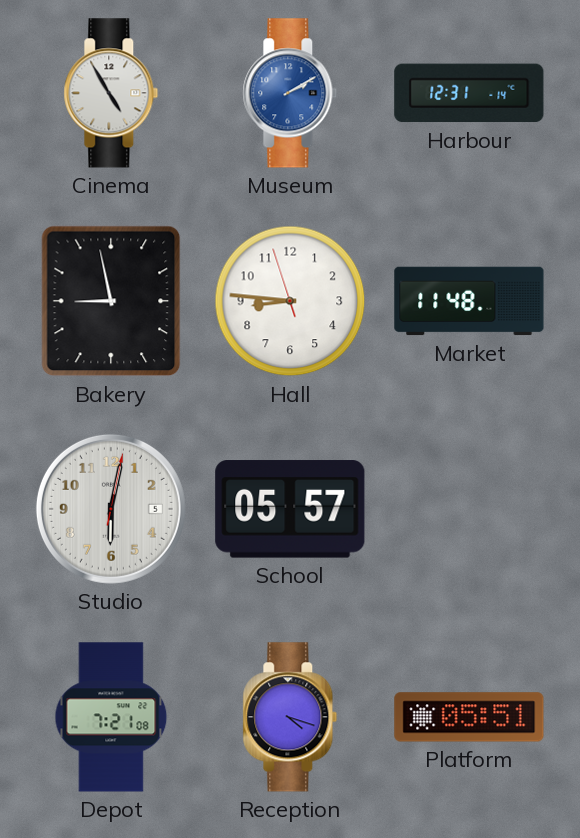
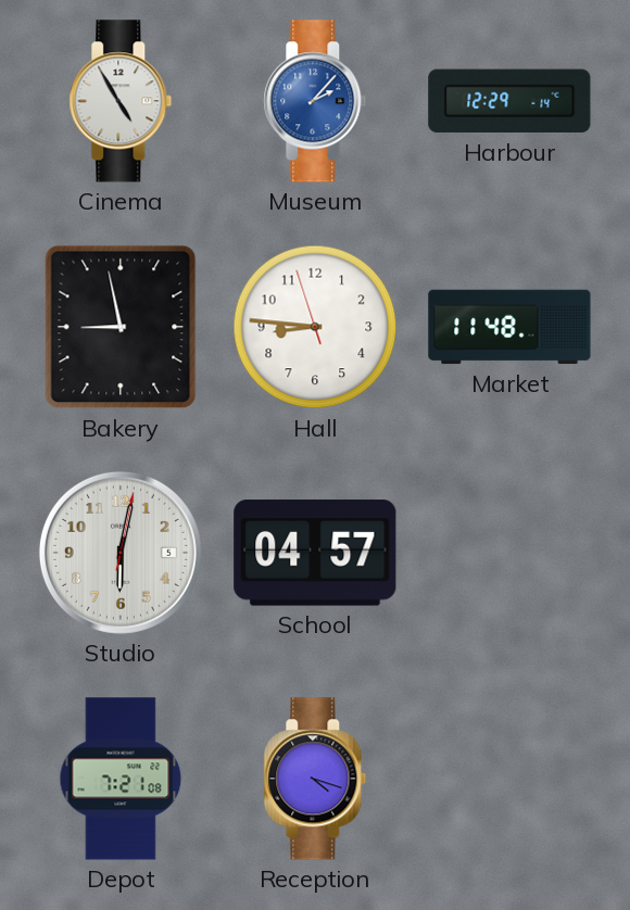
Museum: 2:10 -> 2:07
Harbour: 12:31 -> 12:29
School: 05:57 -> 04:57
Platform: 05:51 -> none
